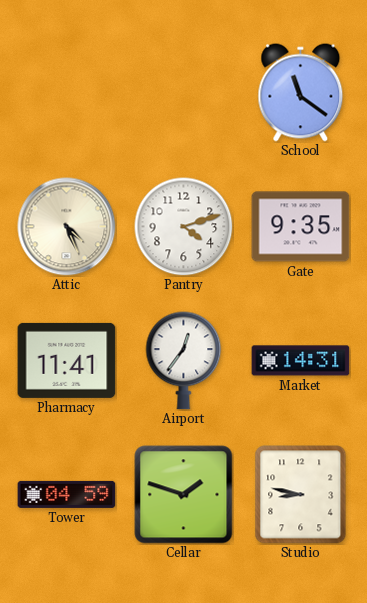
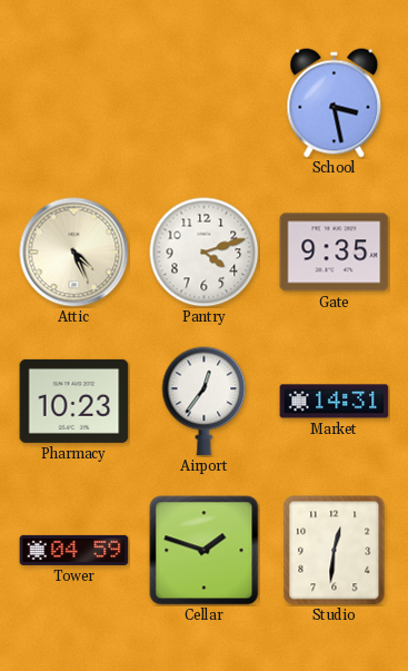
School: 11:21 -> 3:28
Pharmacy: 11:41 -> 10:23
Studio: 8:47 -> 12:31
